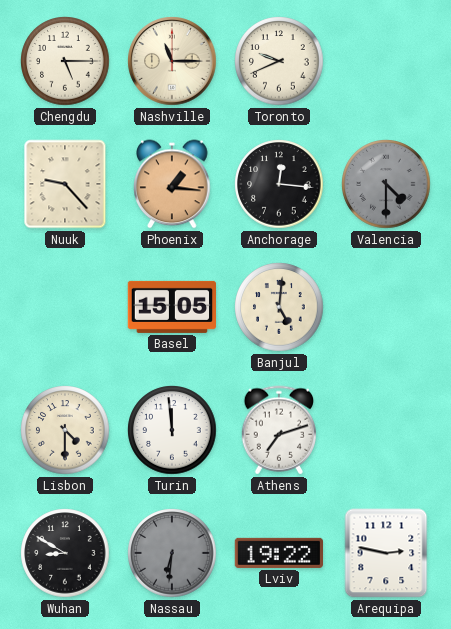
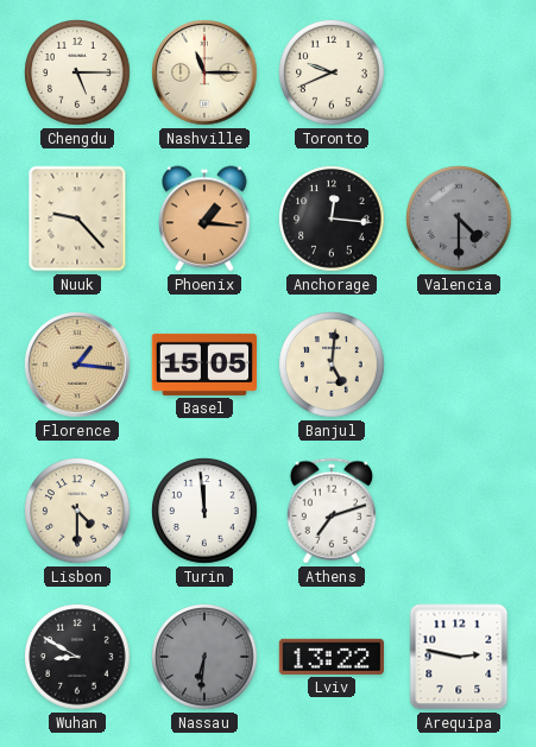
Florence: none -> 1:16
Lviv: 19:22 -> 13:22
